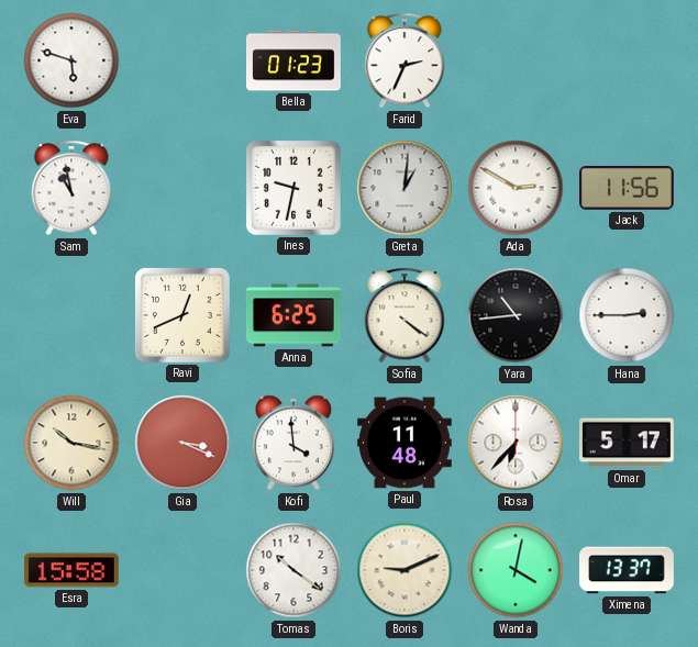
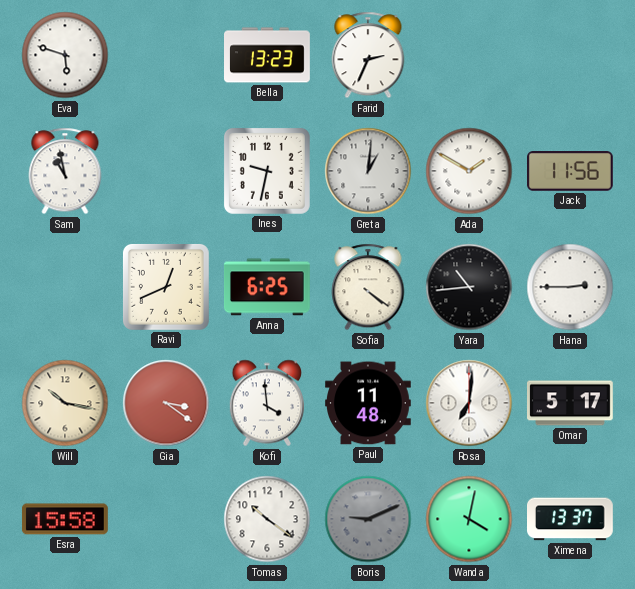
Bella: 01:23 -> 13:23
Ada: 2:50 -> 1:50
Gia: 3:19 -> 3:21
Rosa: 6:37 -> 7:01
Boris dial: cream -> grey
